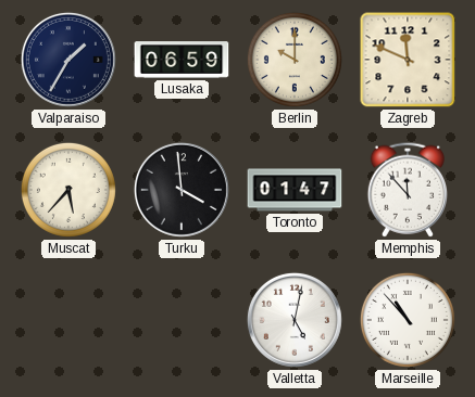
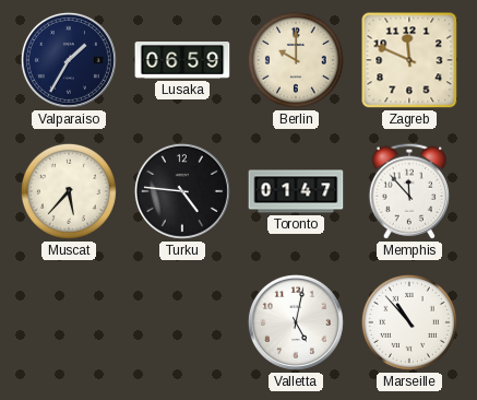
Turku: 3:59 -> 4:46
